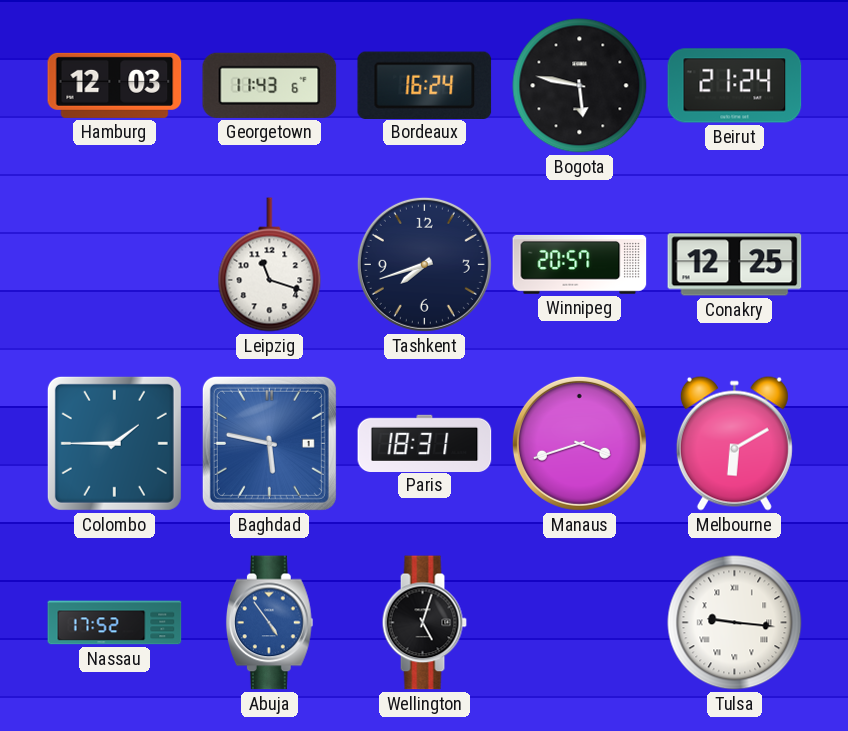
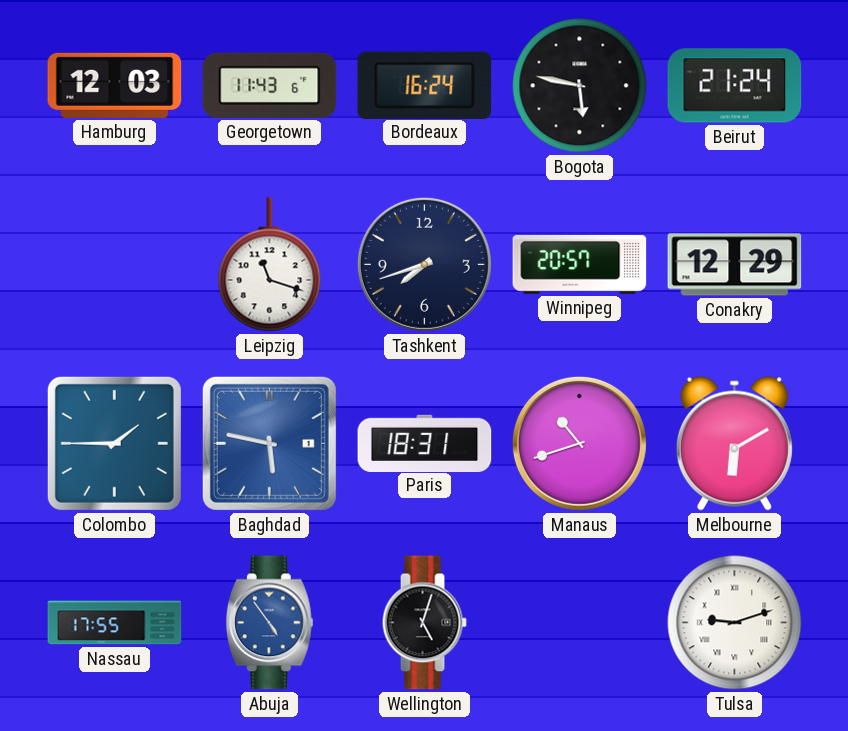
Conakry: 12:25 -> 12:29
Manaus: 3:42 -> 10:42
Nassau: 17:52 -> 17:55
Tulsa: 9:16 -> 9:12
